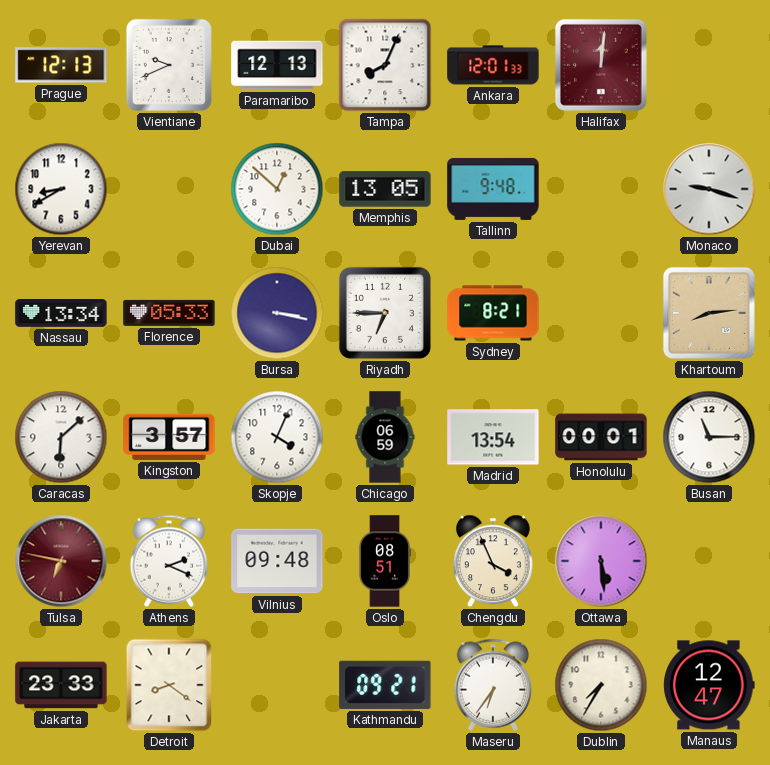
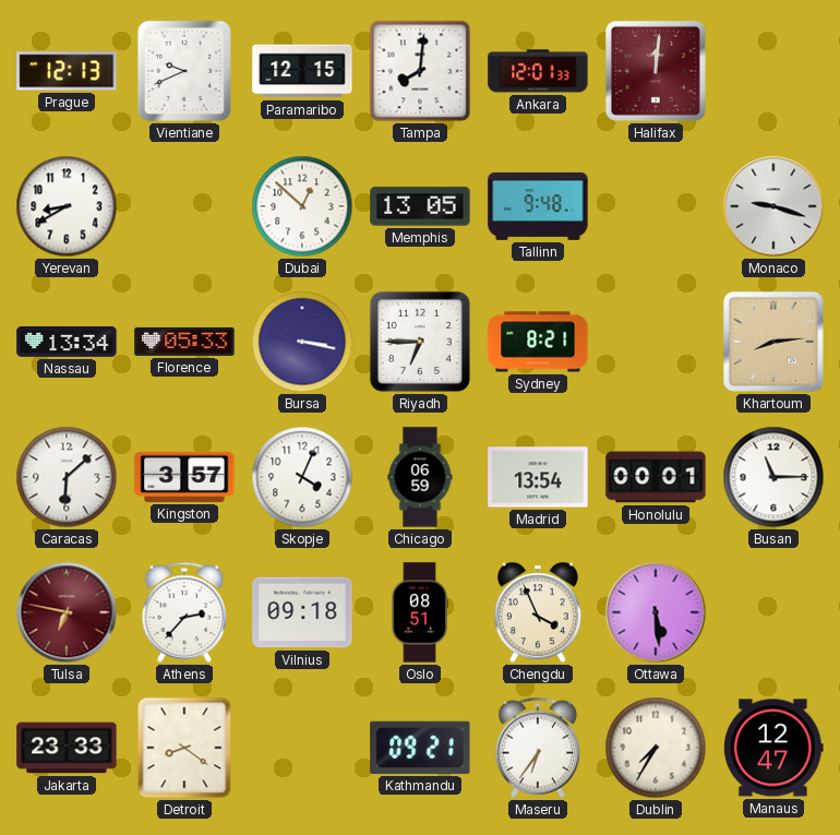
Paramaribo: 12:13 -> 12:15
Tampa: 8:04 -> 8:01
Athens: 2:19 -> 2:37
Vilnius: 09:48 -> 09:18
